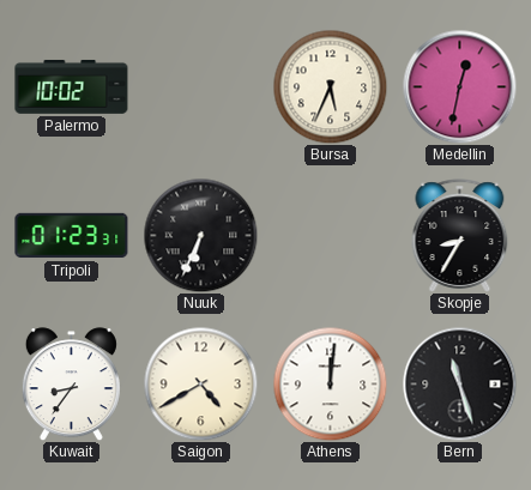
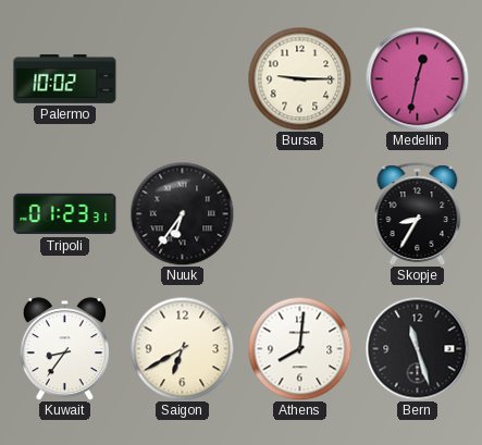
Bursa: 5:34 -> 9:15
Nuuk: 6:34 -> 6:36
Saigon: 4:40 -> 6:40
Athens: 12:01 -> 8:01
